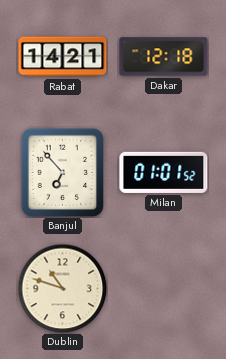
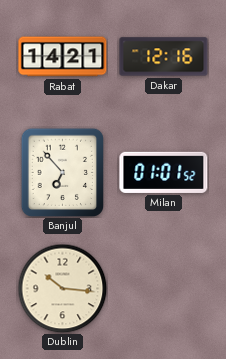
Dakar: 12:18 -> 12:16
Dublin: 10:48 -> 10:16
